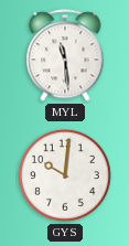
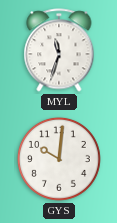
MYL: 11:29 -> 11:33
